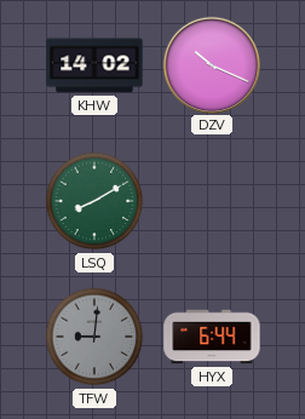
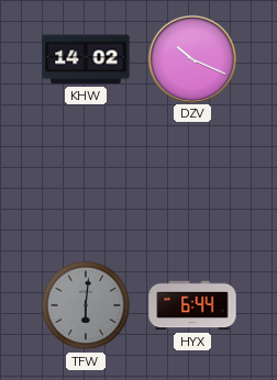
LSQ: 8:10 -> none
TFW: 9:01 -> 6:01
